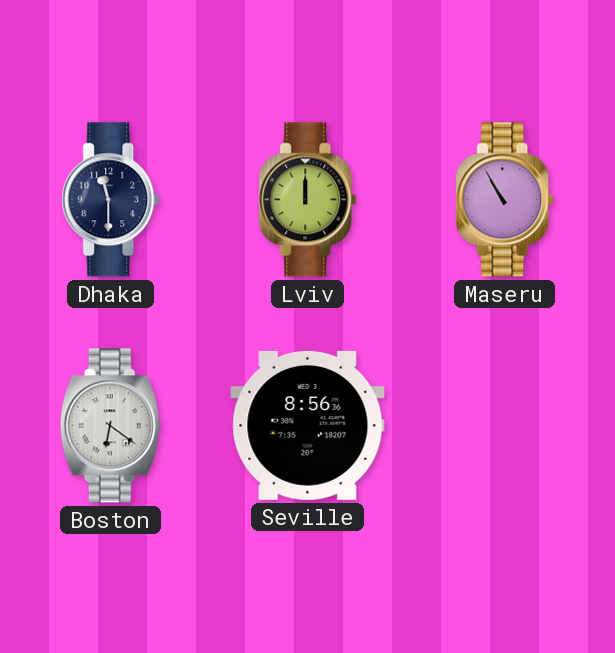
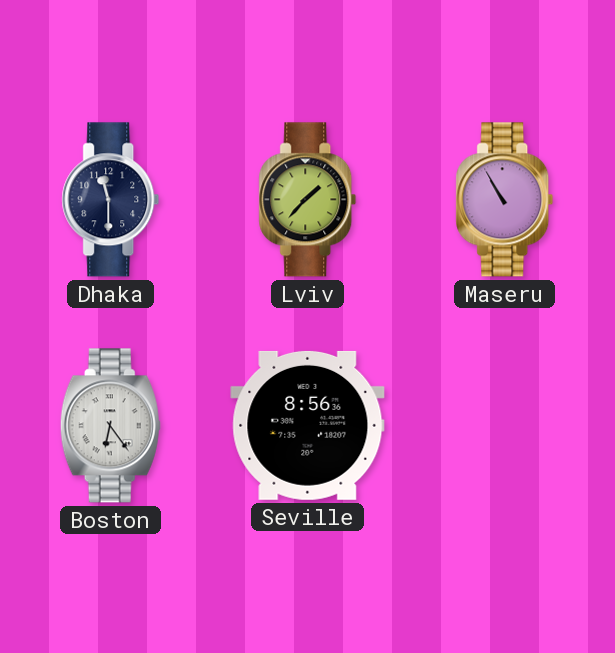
Lviv: 12:00 -> 1:37
Boston: 6:21 -> 6:24
